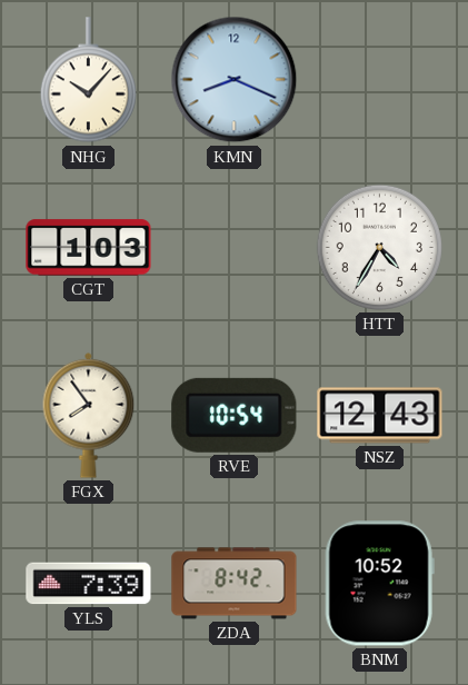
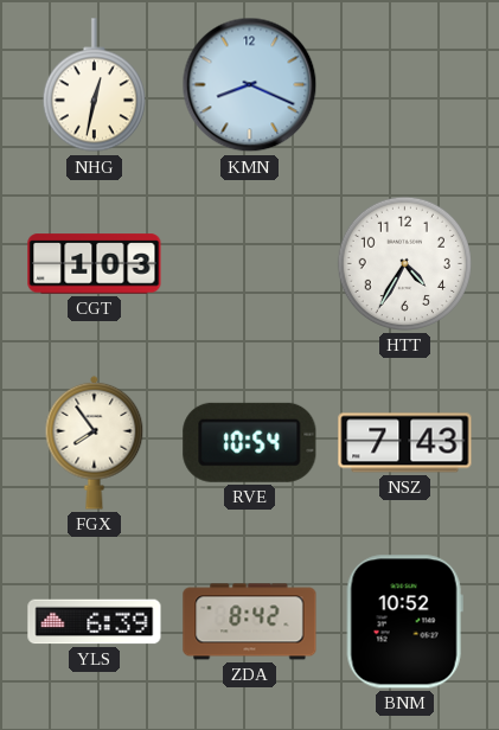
NHG: 10:07 -> 12:32
NSZ: 12:43 -> 7:43
YLS: 7:39 -> 6:39
